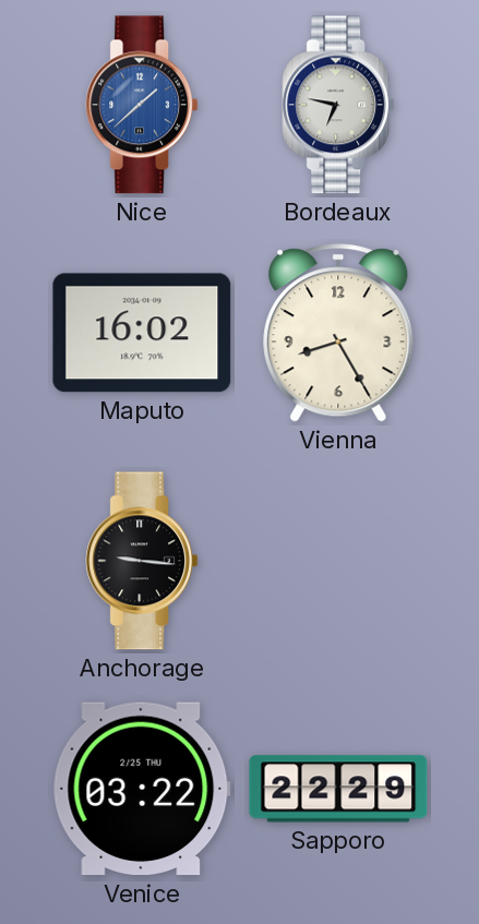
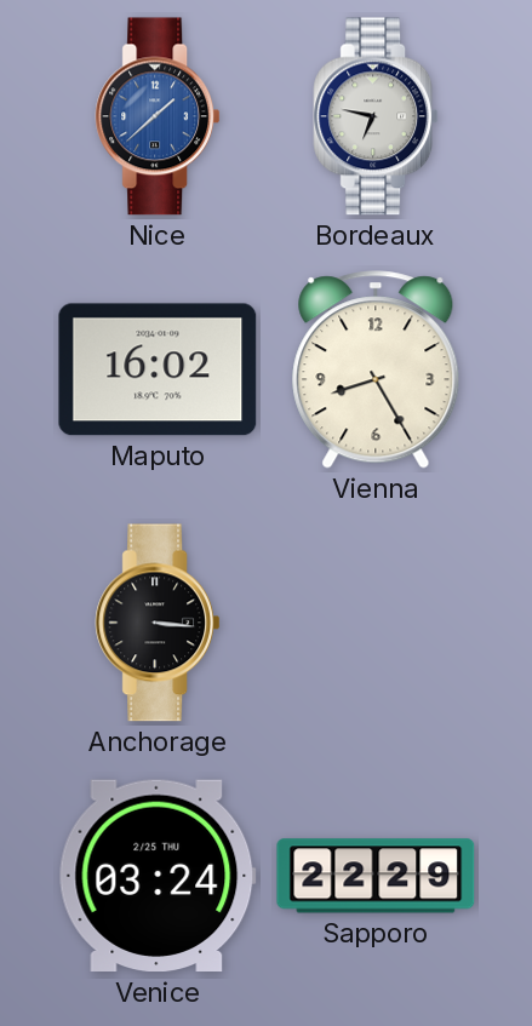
Anchorage: 9:16 -> 3:16
Venice: 03:22 -> 03:24
